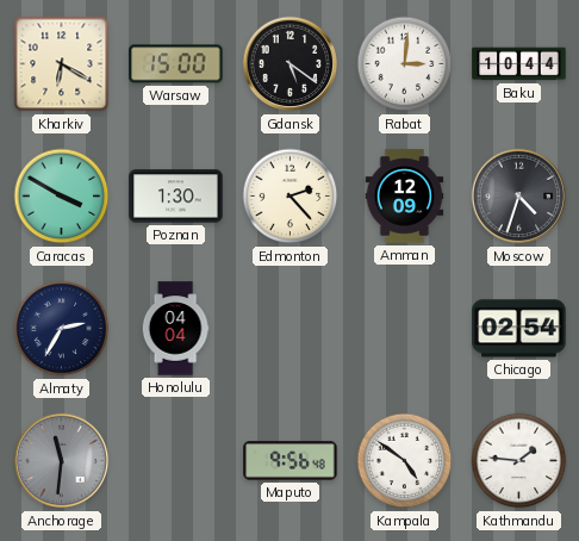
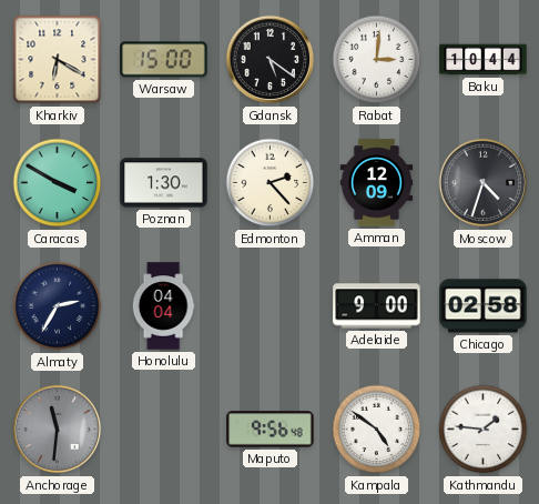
Adelaide: none -> 9:00
Chicago: 02:54 -> 02:58
